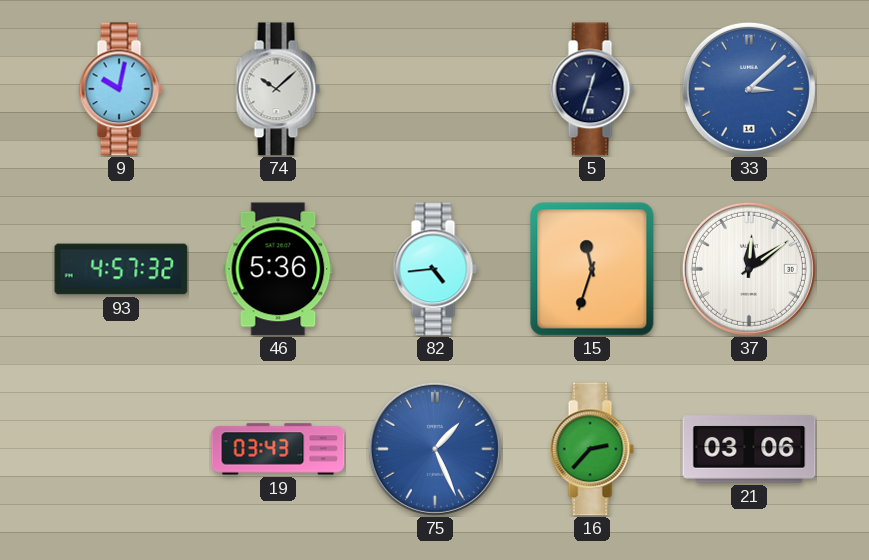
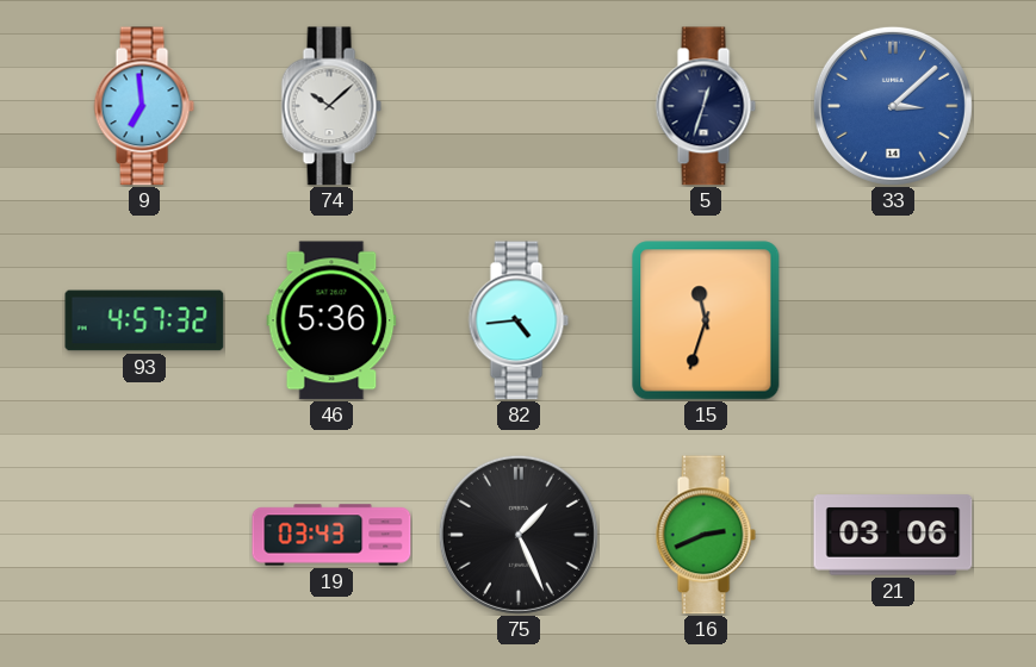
9: 10:02 -> 6:59
37: 12:09 -> none
75 dial: blue -> black
16: 2:37 -> 2:41
